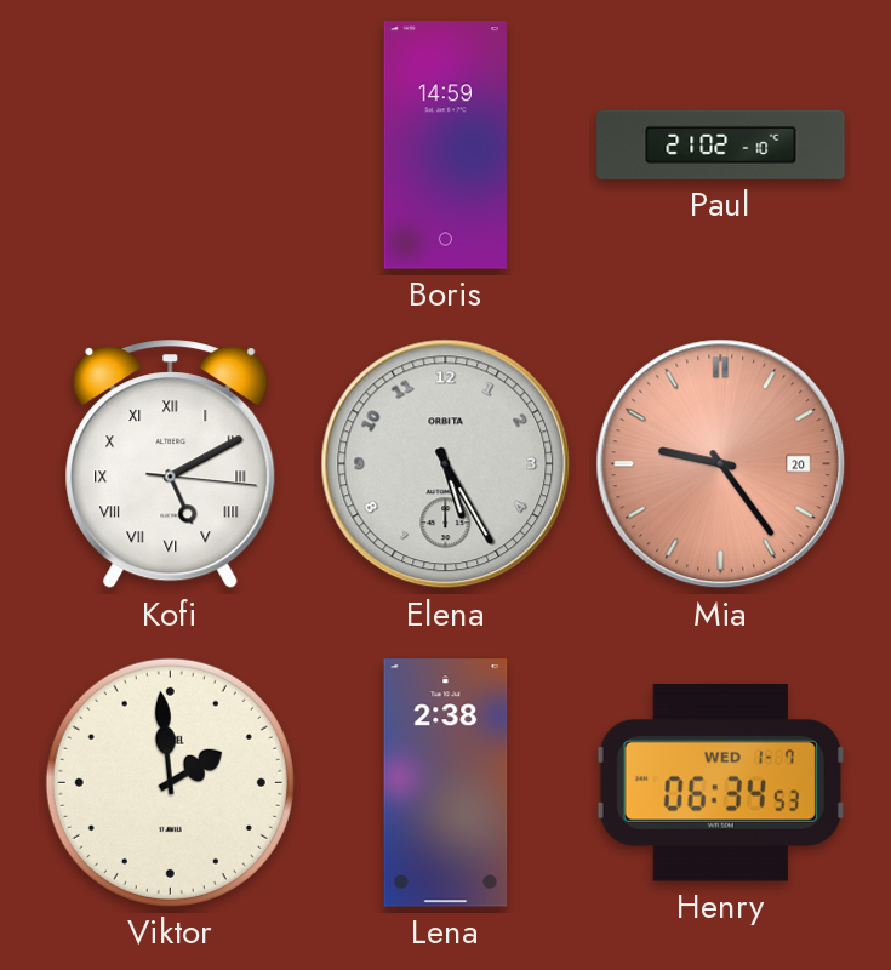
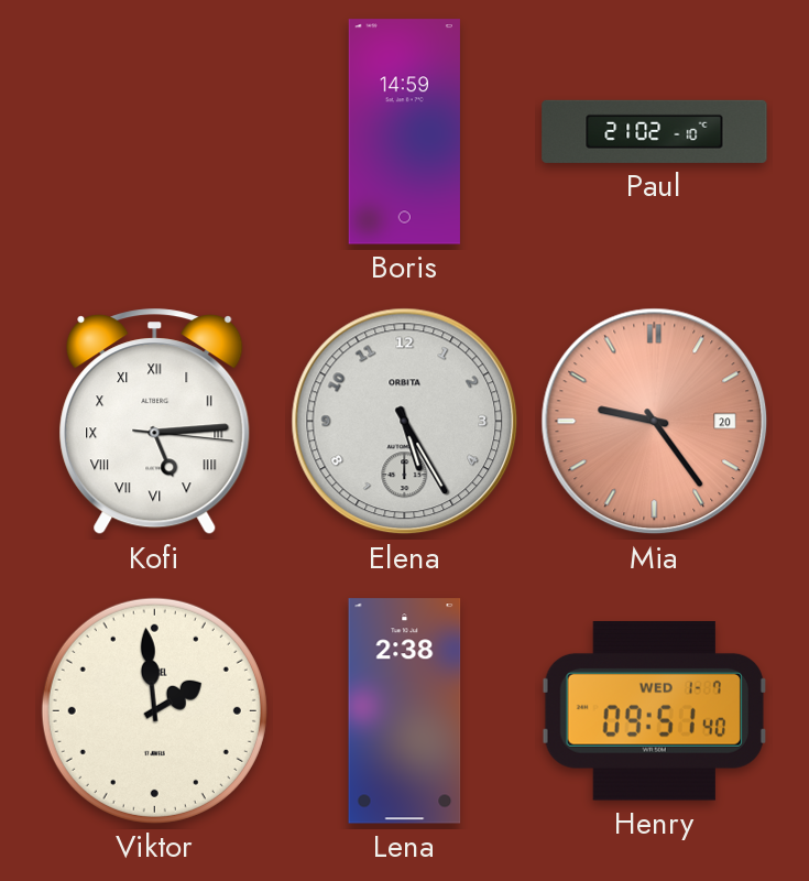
Kofi: 5:10 -> 5:14
Henry: 06:34 -> 09:51
